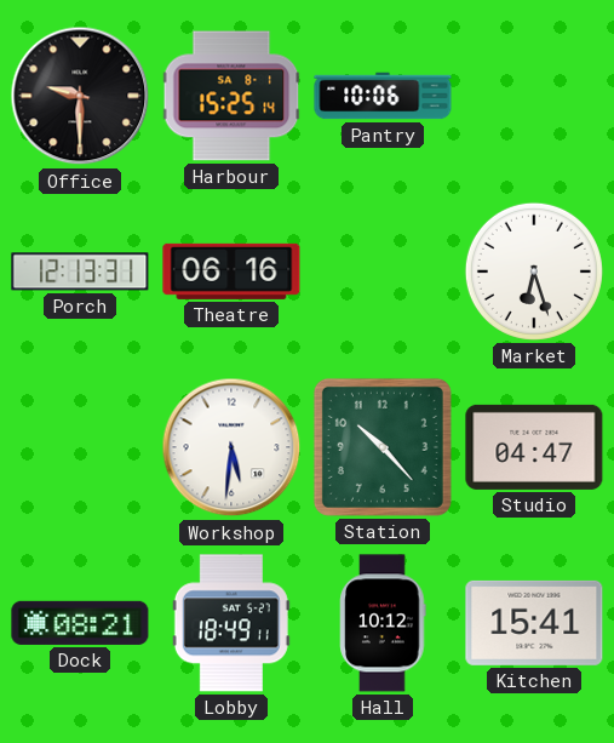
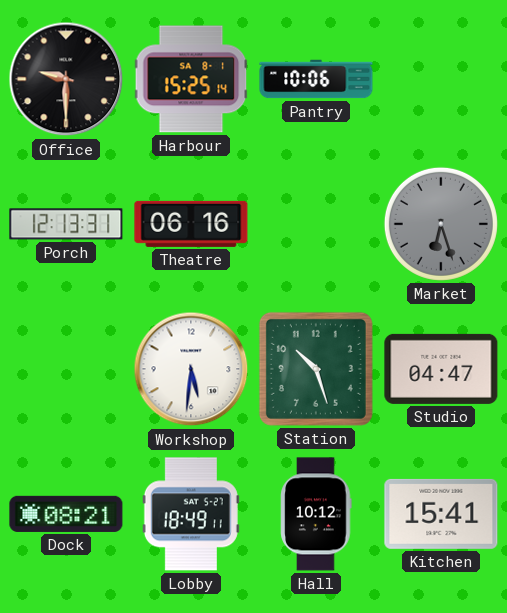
Market dial: white -> grey
Station: 10:23 -> 10:27
